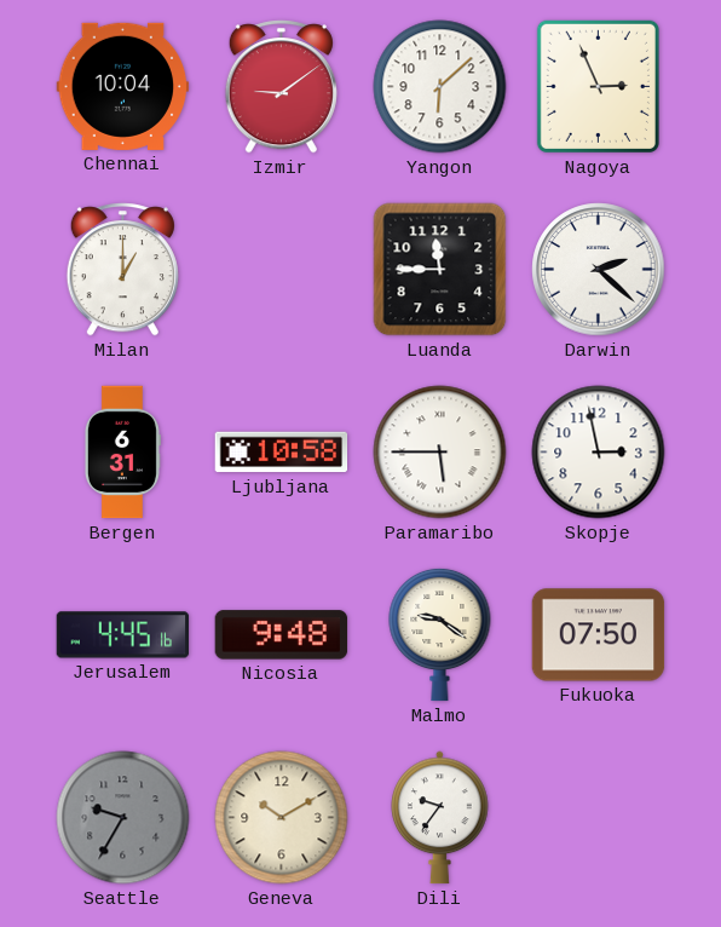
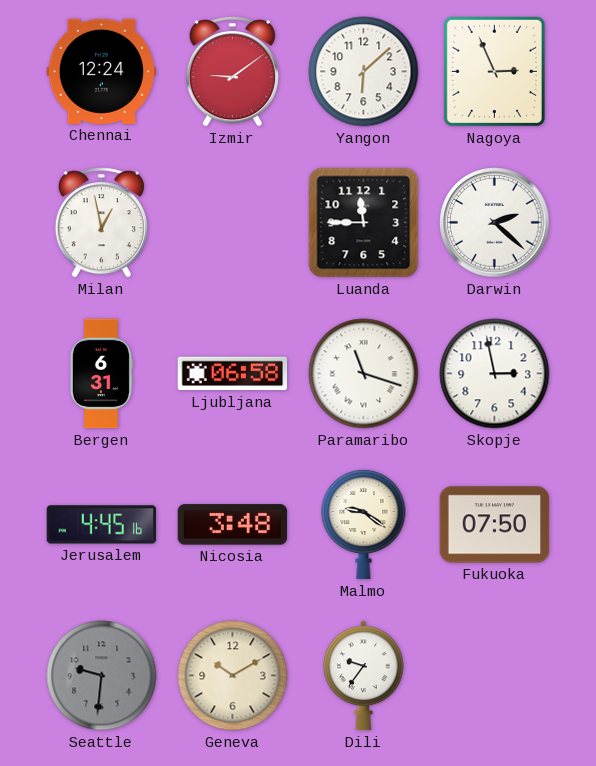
Chennai: 10:04 -> 12:24
Milan: 1:00 -> 12:58
Ljubljana: 10:58 -> 06:58
Paramaribo: 5:45 -> 11:18
Nicosia: 9:48 -> 3:48
Seattle: 9:35 -> 9:31
